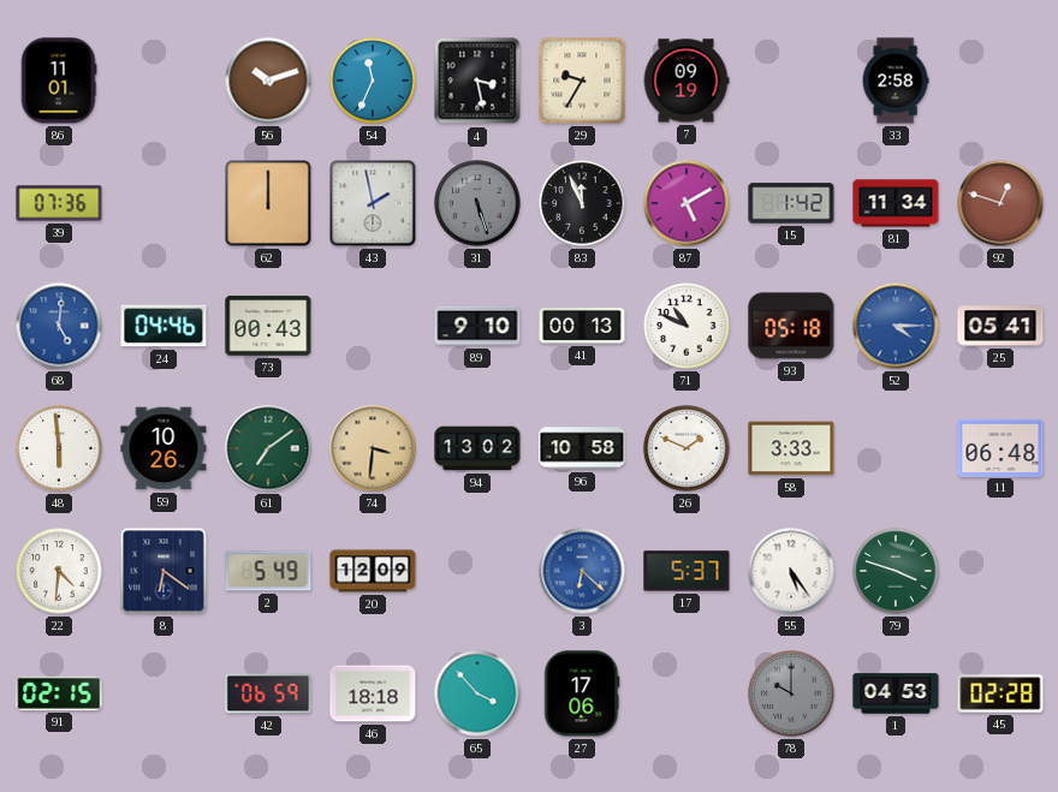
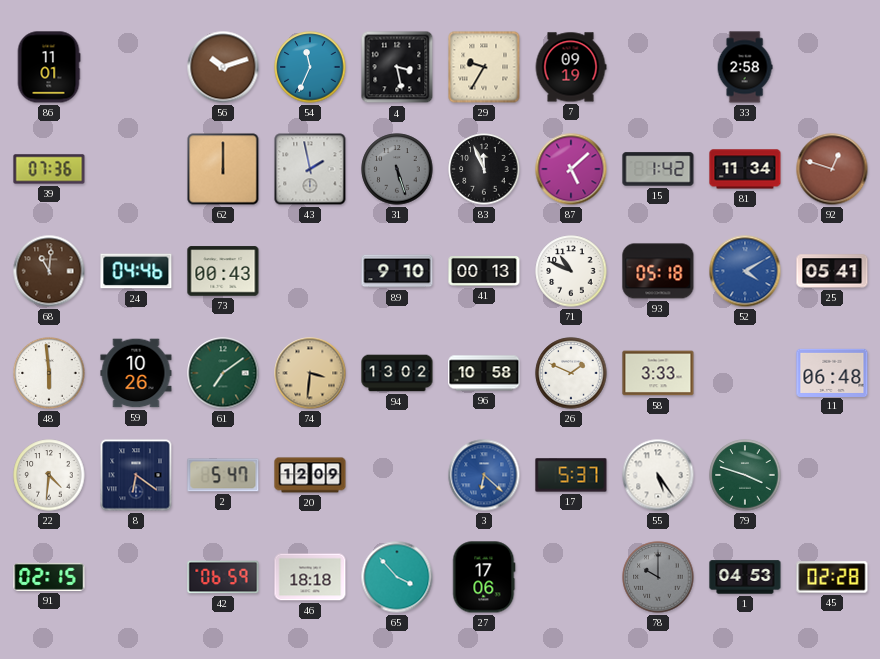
87: 5:10 -> 5:08
68: 5:01 -> 11:01
68 dial: blue -> brown
52: 4:15 -> 4:10
2: 5:49 -> 5:47
